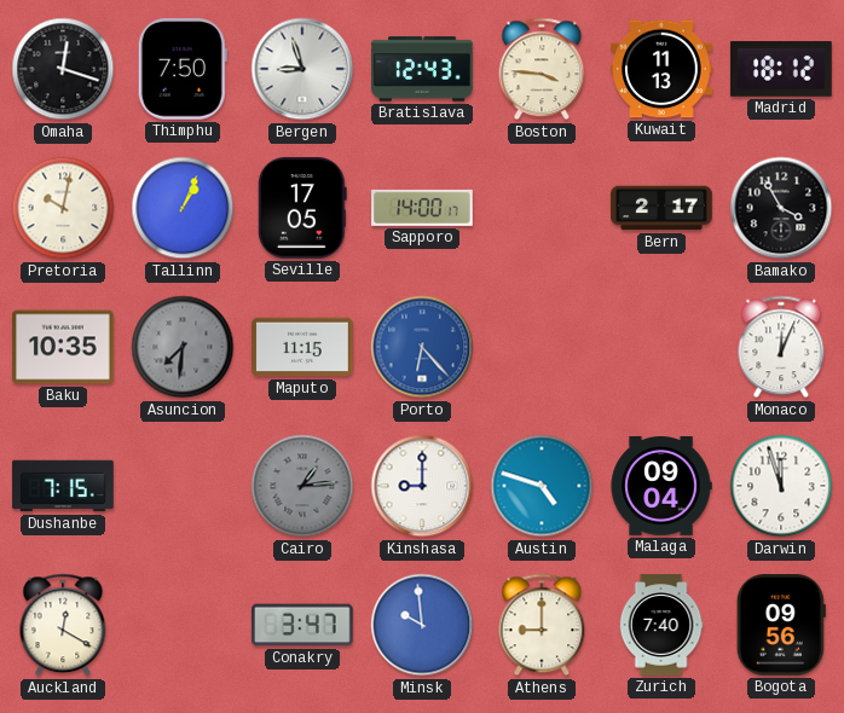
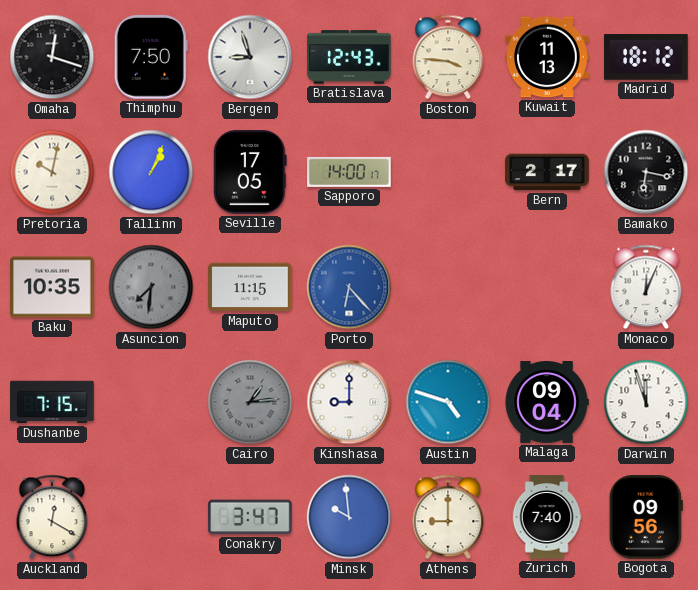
Bamako: 3:55 -> 6:17
